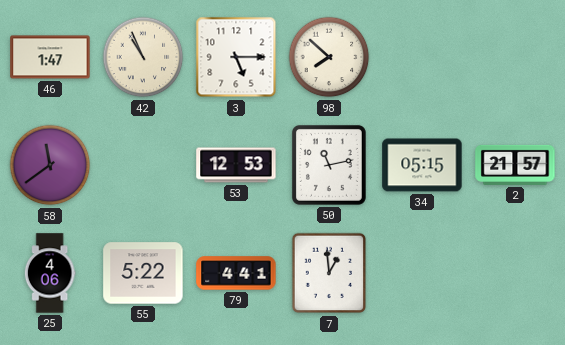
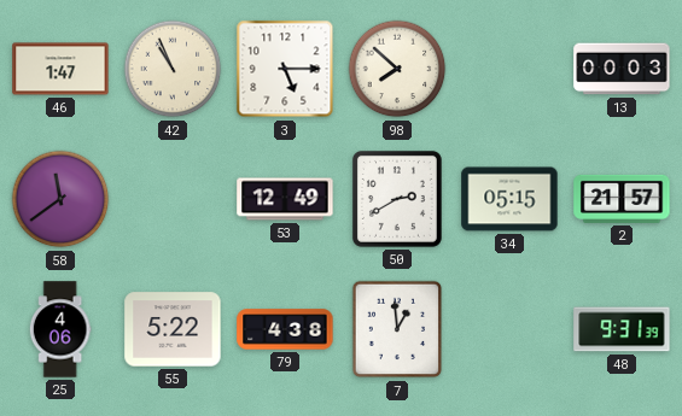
13: none -> 00:03
53: 12:53 -> 12:49
50: 11:13 -> 2:40
79: 4:41 -> 4:38
48: none -> 9:31
